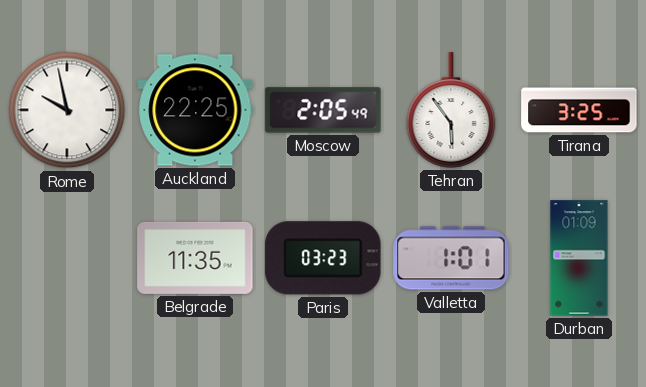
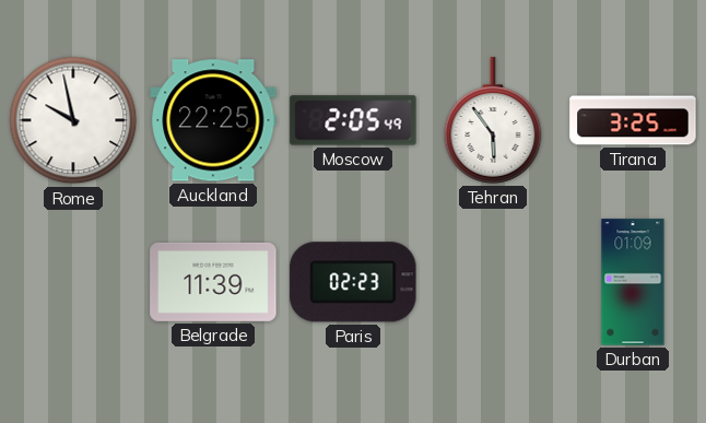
Belgrade: 11:35 -> 11:39
Paris: 03:23 -> 02:23
Valletta: 1:01 -> none
